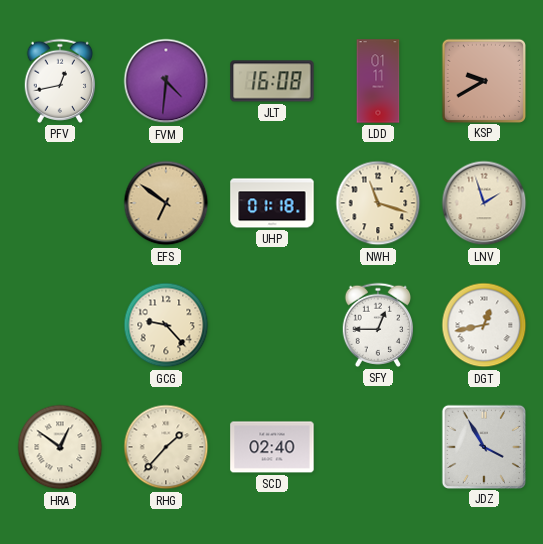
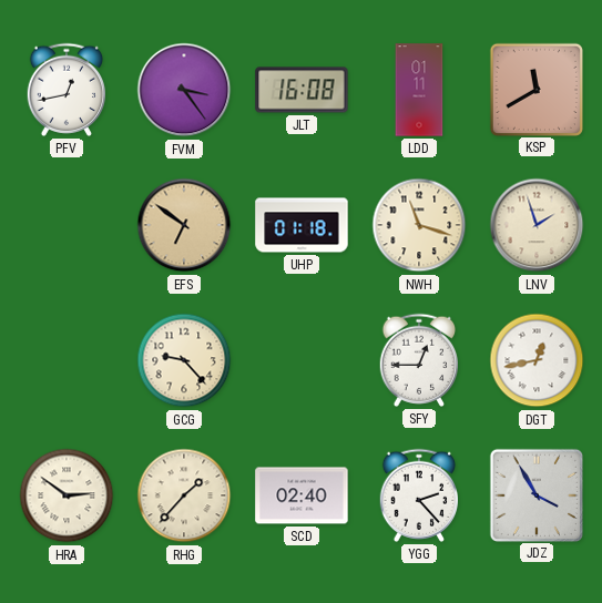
FVM: 4:31 -> 3:24
KSP: 9:40 -> 11:40
HRA: 12:51 -> 2:51
YGG: none -> 2:23
